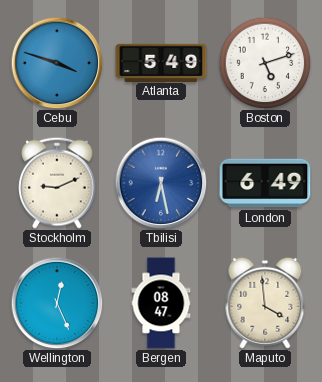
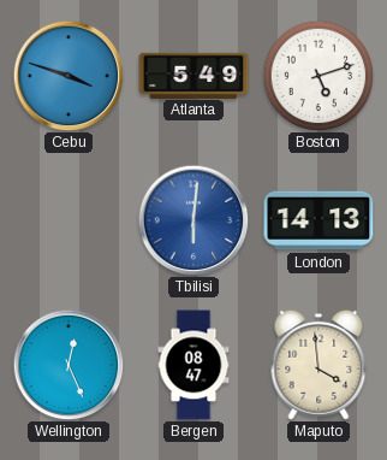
Stockholm: 9:11 -> none
Tbilisi: 6:28 -> 6:01
London: 6:49 -> 14:13
